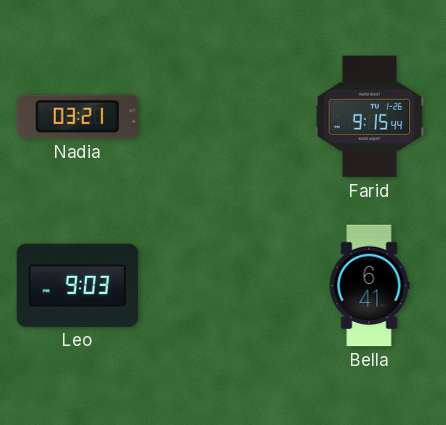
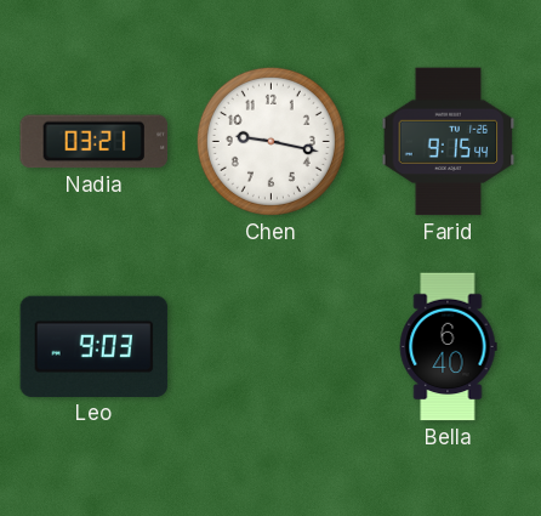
Chen: none -> 9:17
Bella: 6:41 -> 6:40
